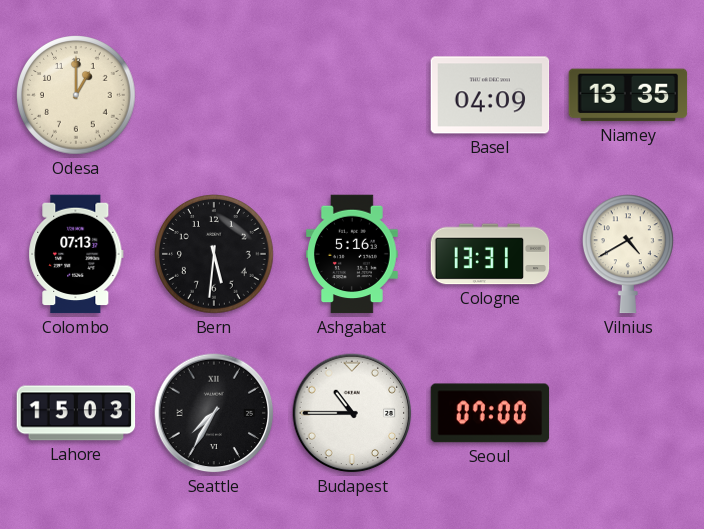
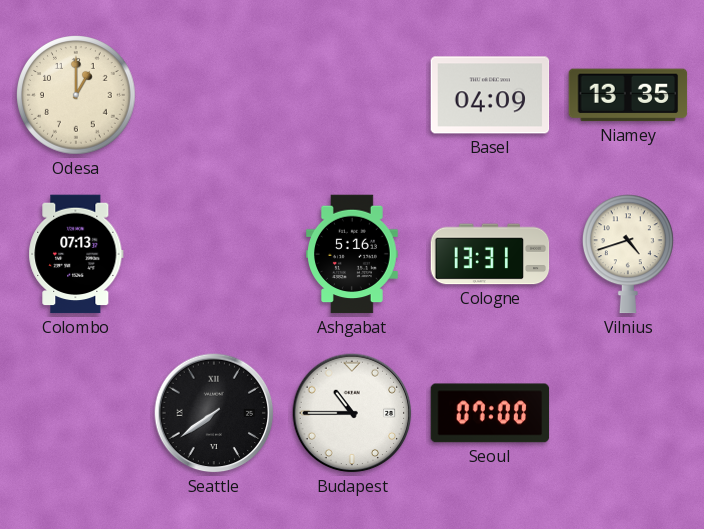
Bern: 5:31 -> none
Vilnius: 4:40 -> 4:42
Lahore: 15:03 -> none
Seattle: 7:35 -> 7:39
